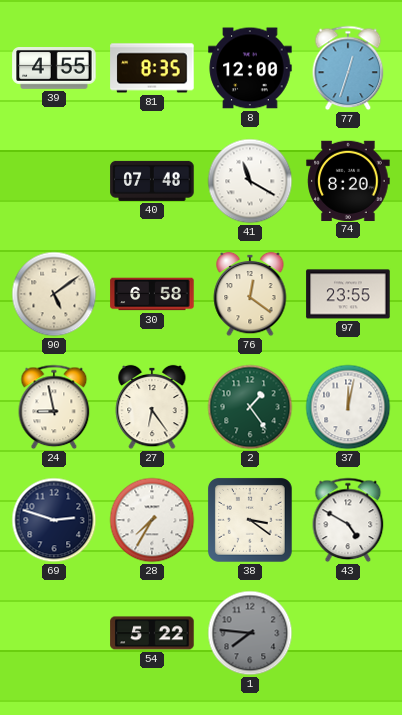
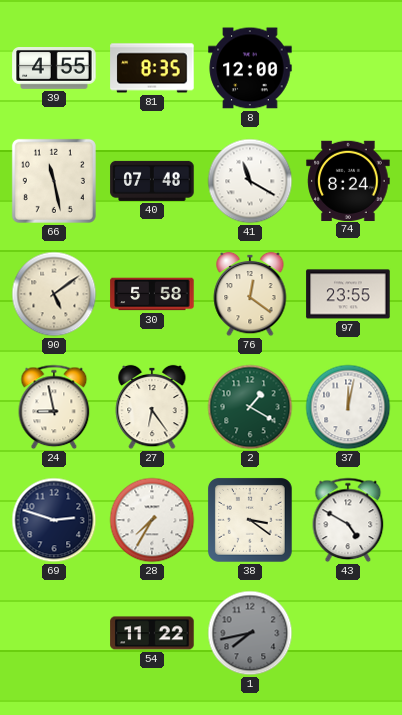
77: 12:33 -> none
66: none -> 11:28
74: 8:20 -> 8:24
30: 6:58 -> 5:58
2: 1:24 -> 1:20
54: 5:22 -> 11:22
1: 7:46 -> 7:43
